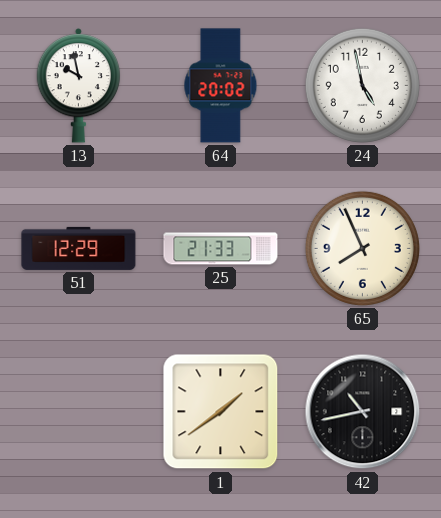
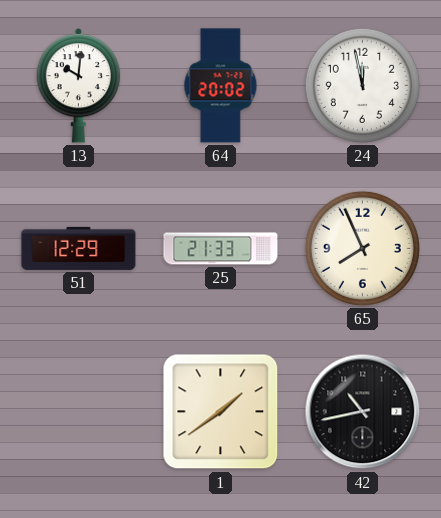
13: 9:58 -> 10:01
24: 4:58 -> 11:58
